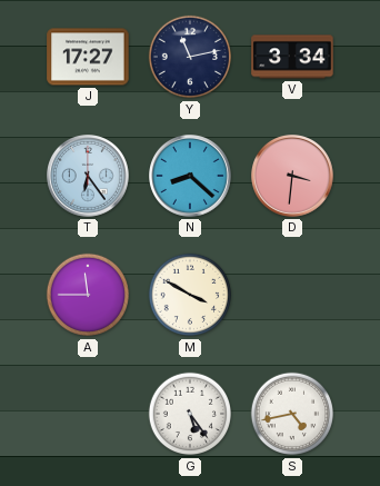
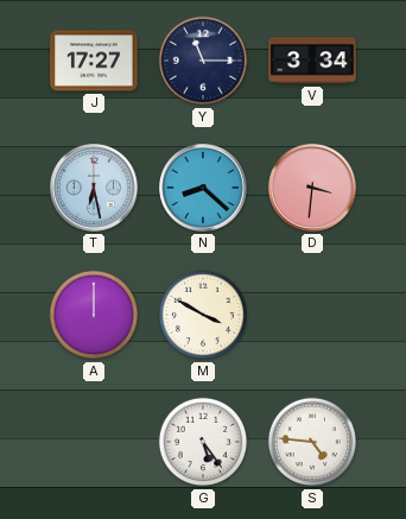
Y: 11:13 -> 11:15
T: 6:24 -> 6:28
A: 11:45 -> 12:00
S: 4:43 -> 4:46
